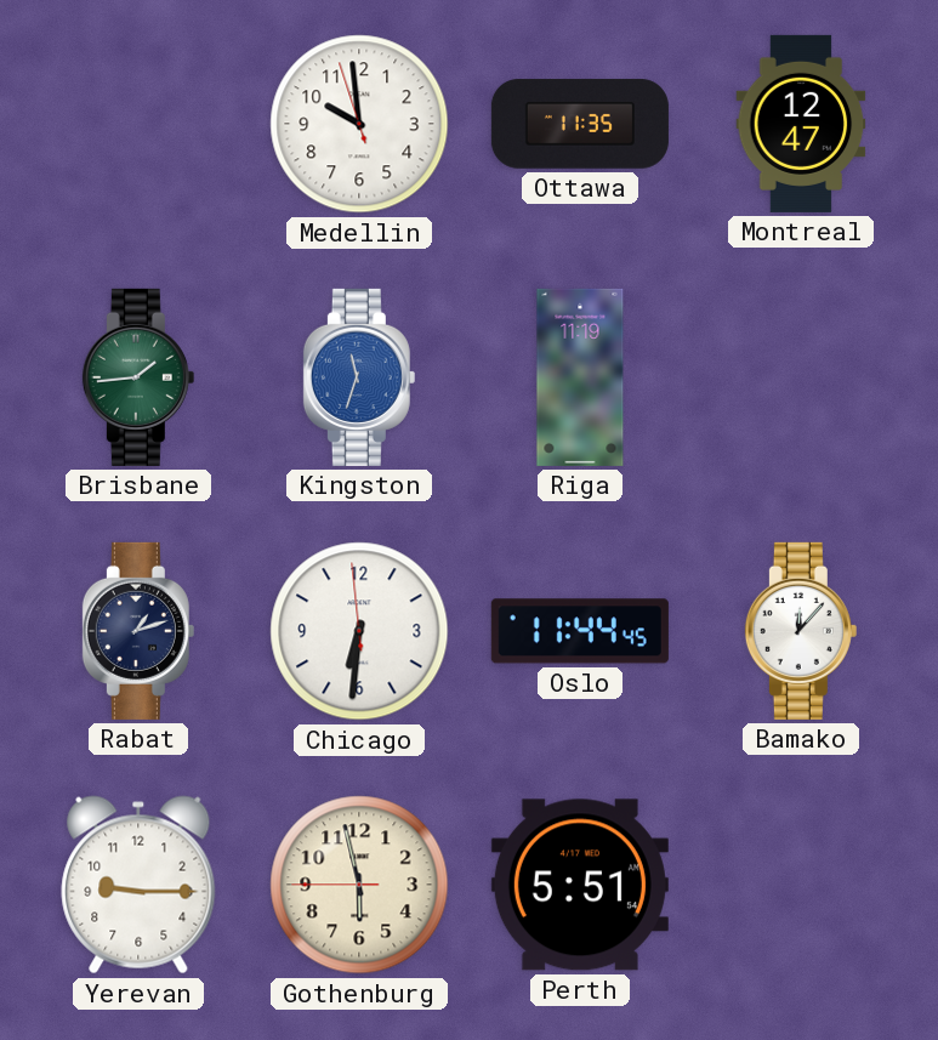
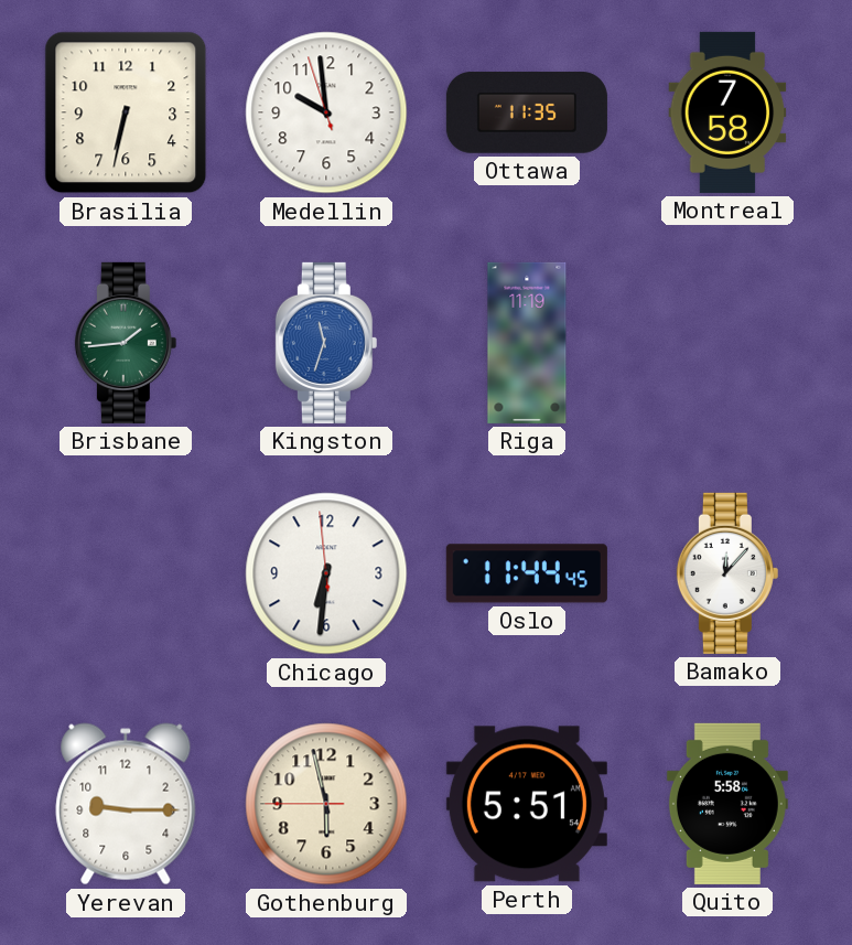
Brasilia: none -> 6:32
Montreal: 12:47 -> 7:58
Rabat: 1:12 -> none
Quito: none -> 5:58
